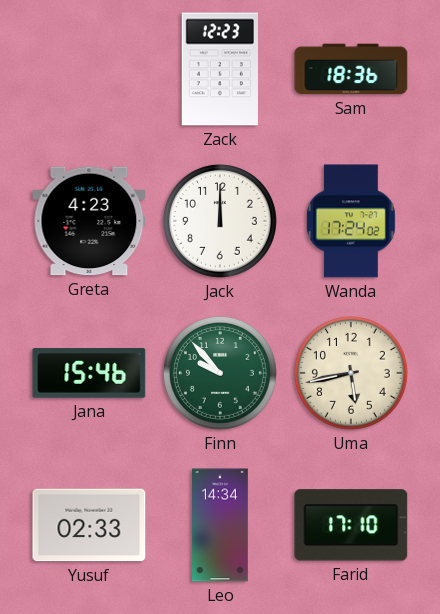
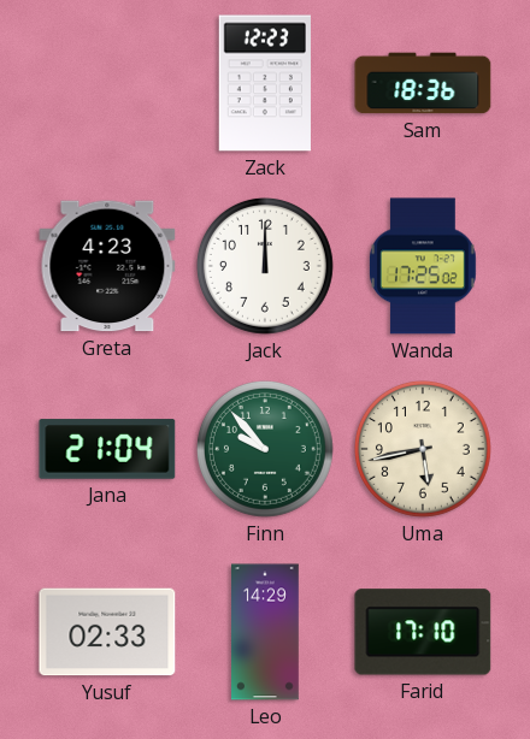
Wanda: 17:24 -> 17:25
Jana: 15:46 -> 21:04
Leo: 14:34 -> 14:29
